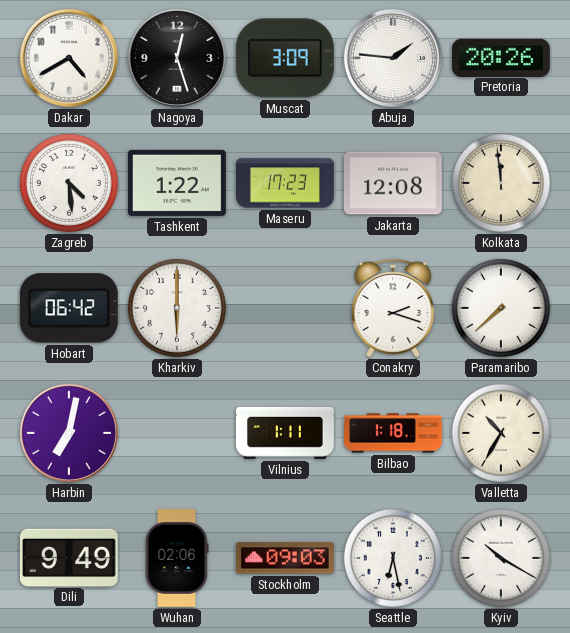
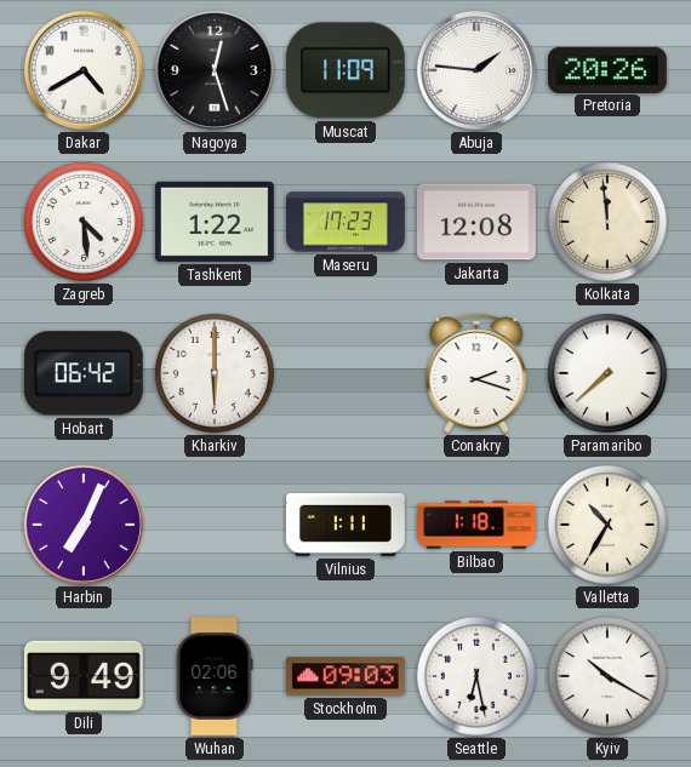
Muscat: 3:09 -> 11:09
Harbin: 7:02 -> 7:04
